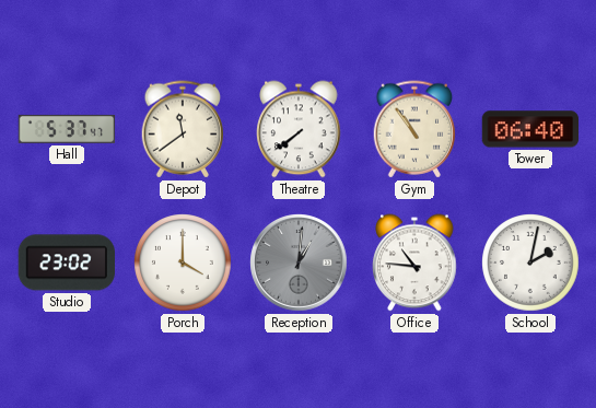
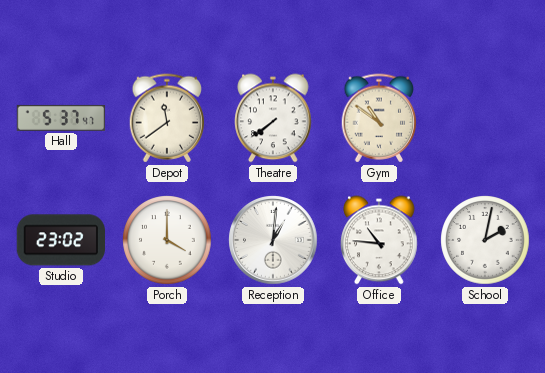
Gym: 10:54 -> 10:51
Tower: 06:40 -> none
Reception dial: grey -> white
